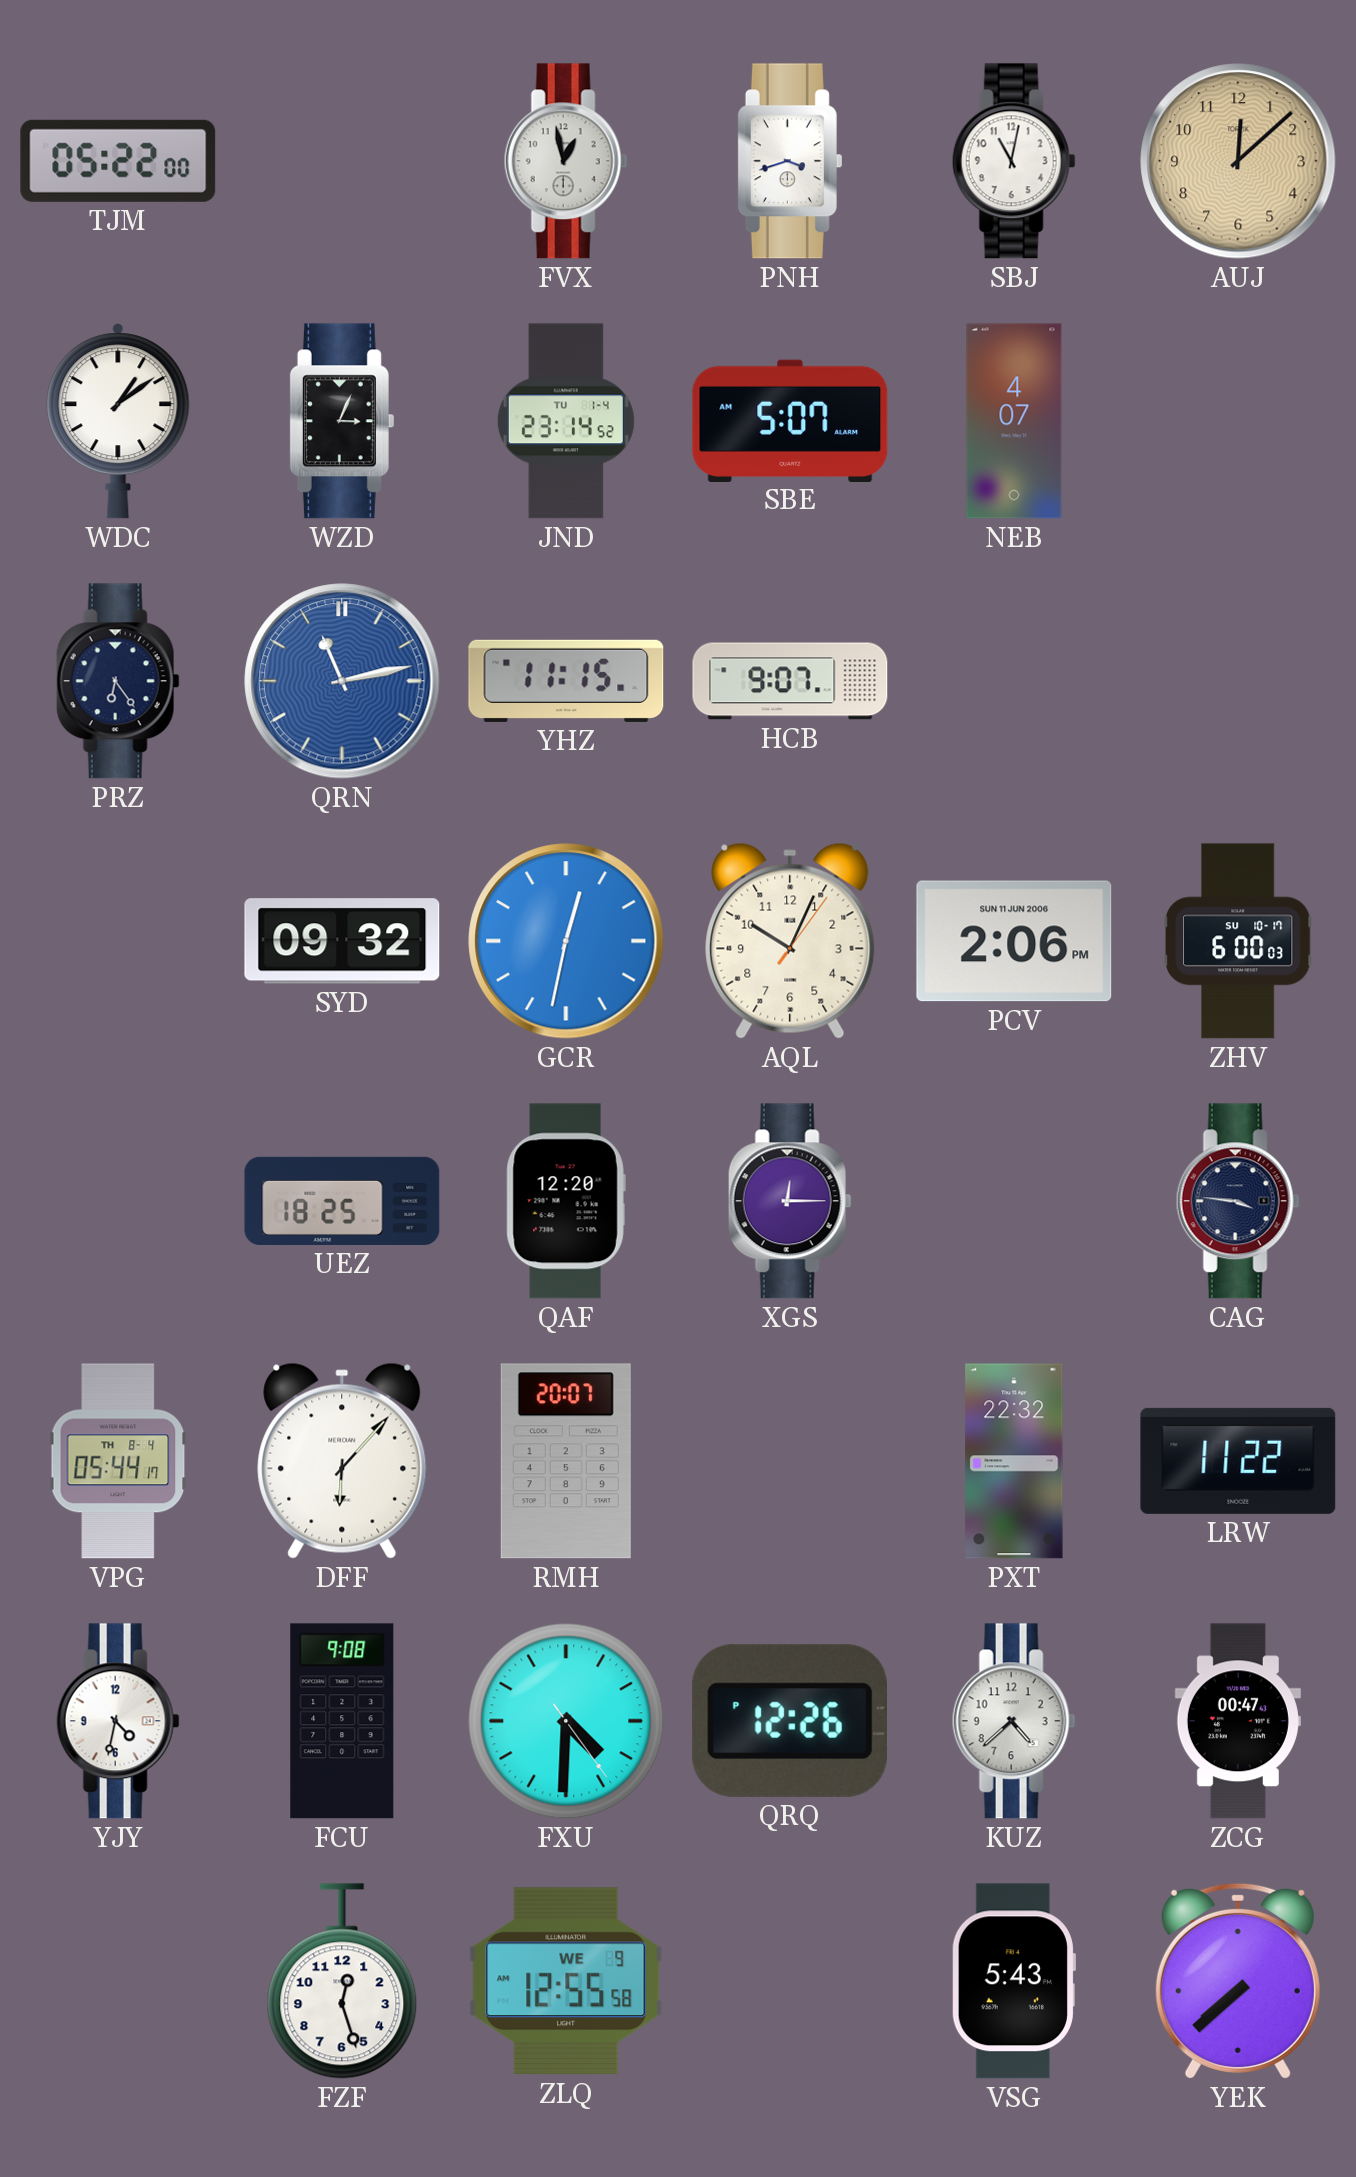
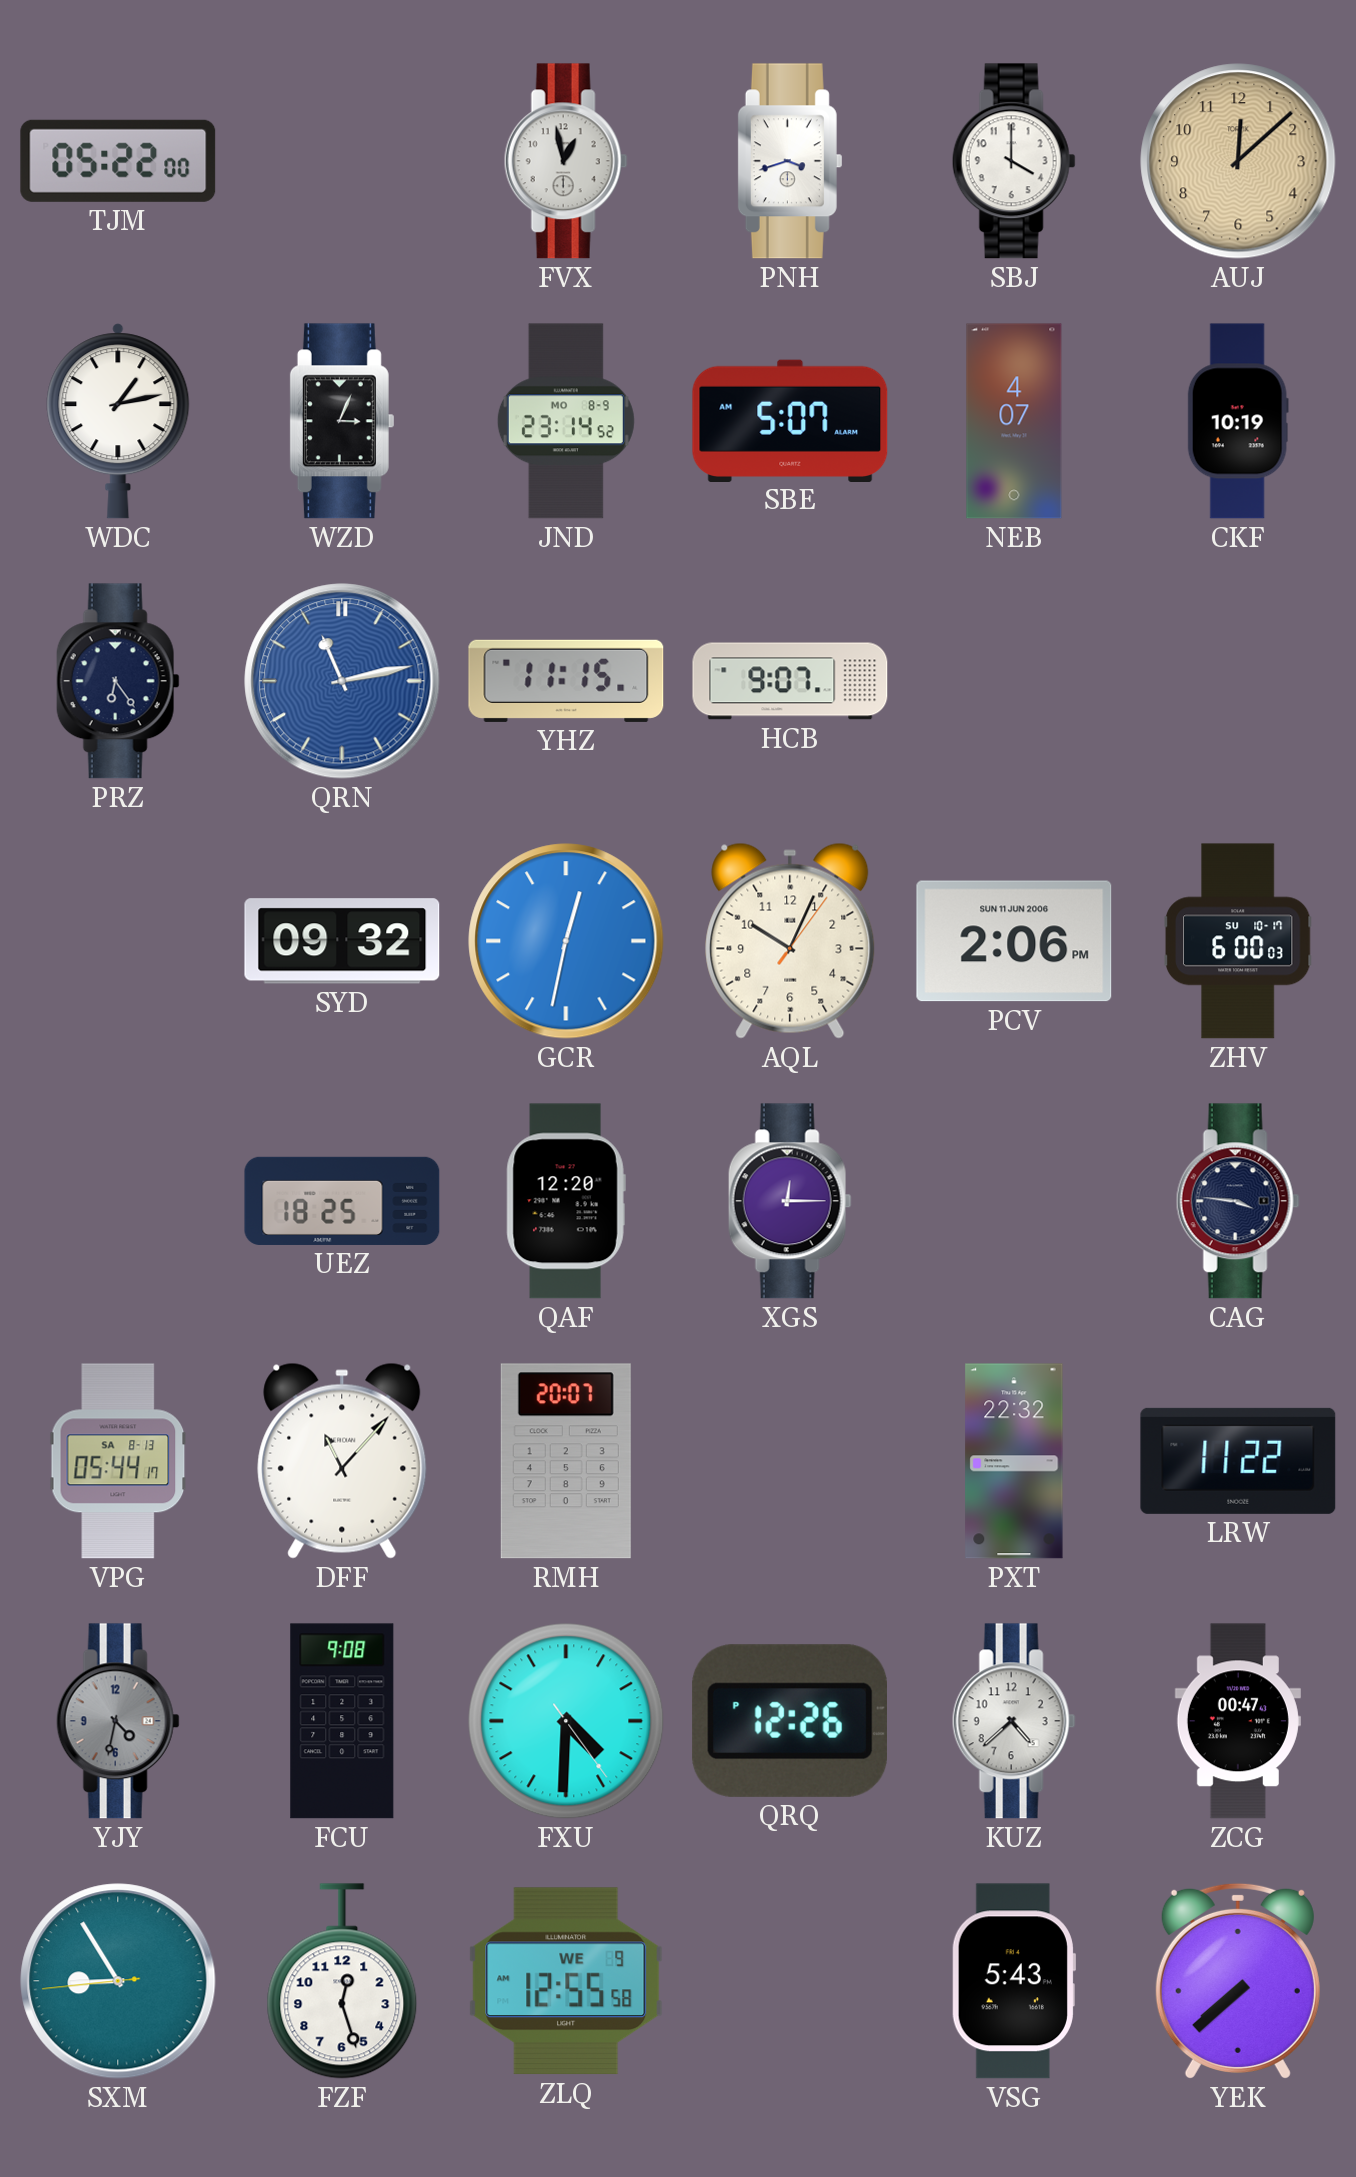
SBJ: 11:02 -> 4:00
WDC: 1:09 -> 1:13
JND date: TU 1-4 -> MO 8-9
CKF: none -> 10:19
VPG date: TH 8-4 -> SA 8-13
DFF: 6:07 -> 11:07
YJY dial: white -> grey
SXM: none -> 8:54
